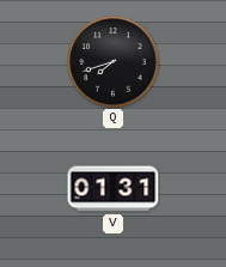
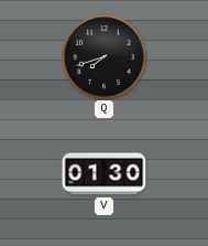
V: 01:31 -> 01:30
